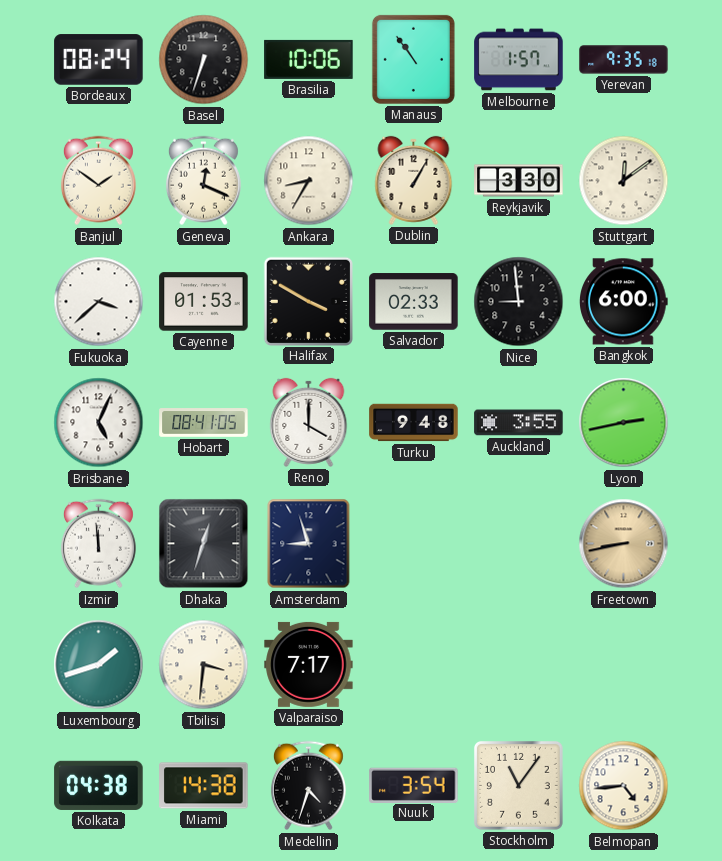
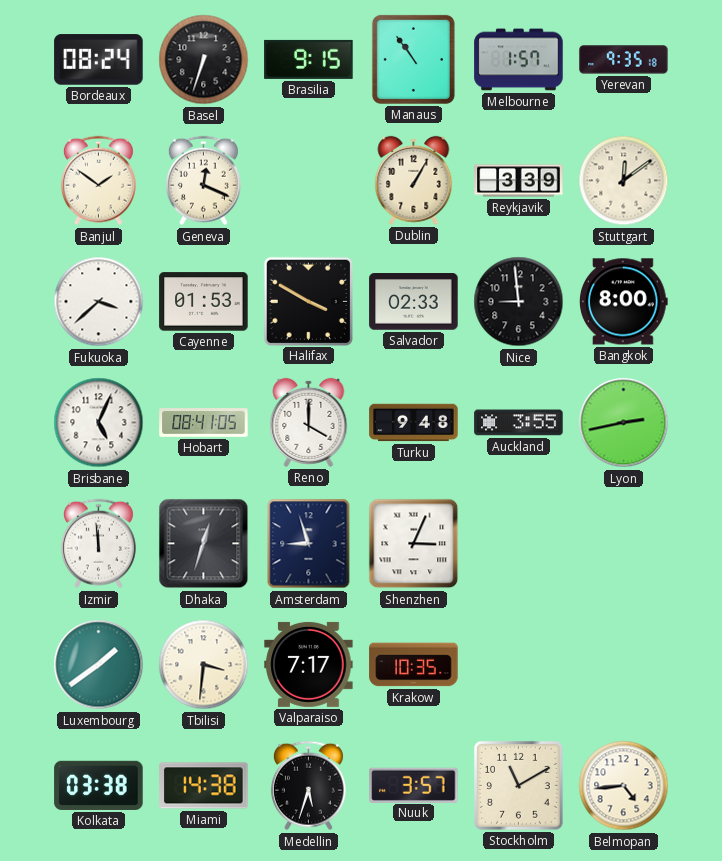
Brasilia: 10:06 -> 9:15
Ankara: 8:35 -> none
Reykjavik: 3:30 -> 3:39
Bangkok: 6:00 -> 8:00
Shenzhen: none -> 3:04
Freetown: 8:43 -> none
Luxembourg: 1:42 -> 1:39
Krakow: none -> 10:35
Kolkata: 04:38 -> 03:38
Medellin: 4:33 -> 5:33
Nuuk: 3:54 -> 3:57
Stockholm: 11:06 -> 11:10
